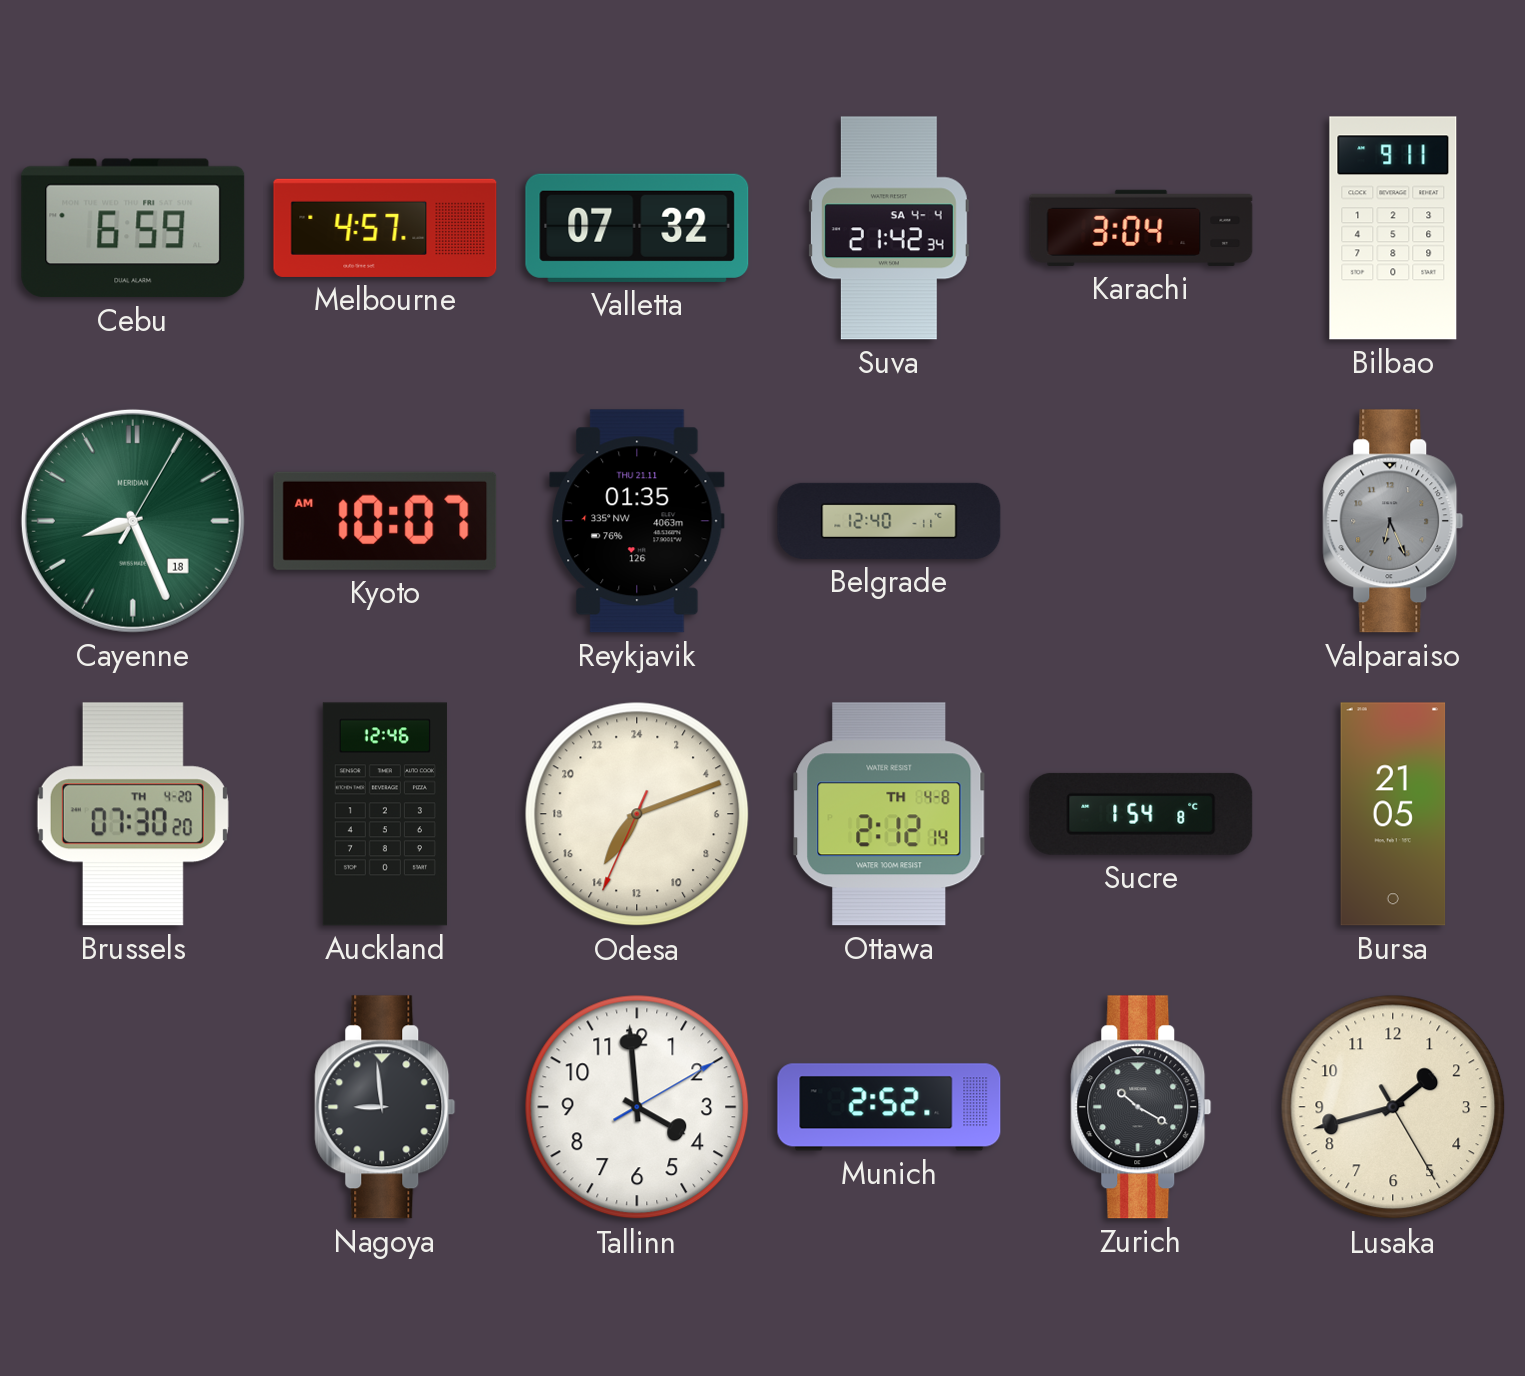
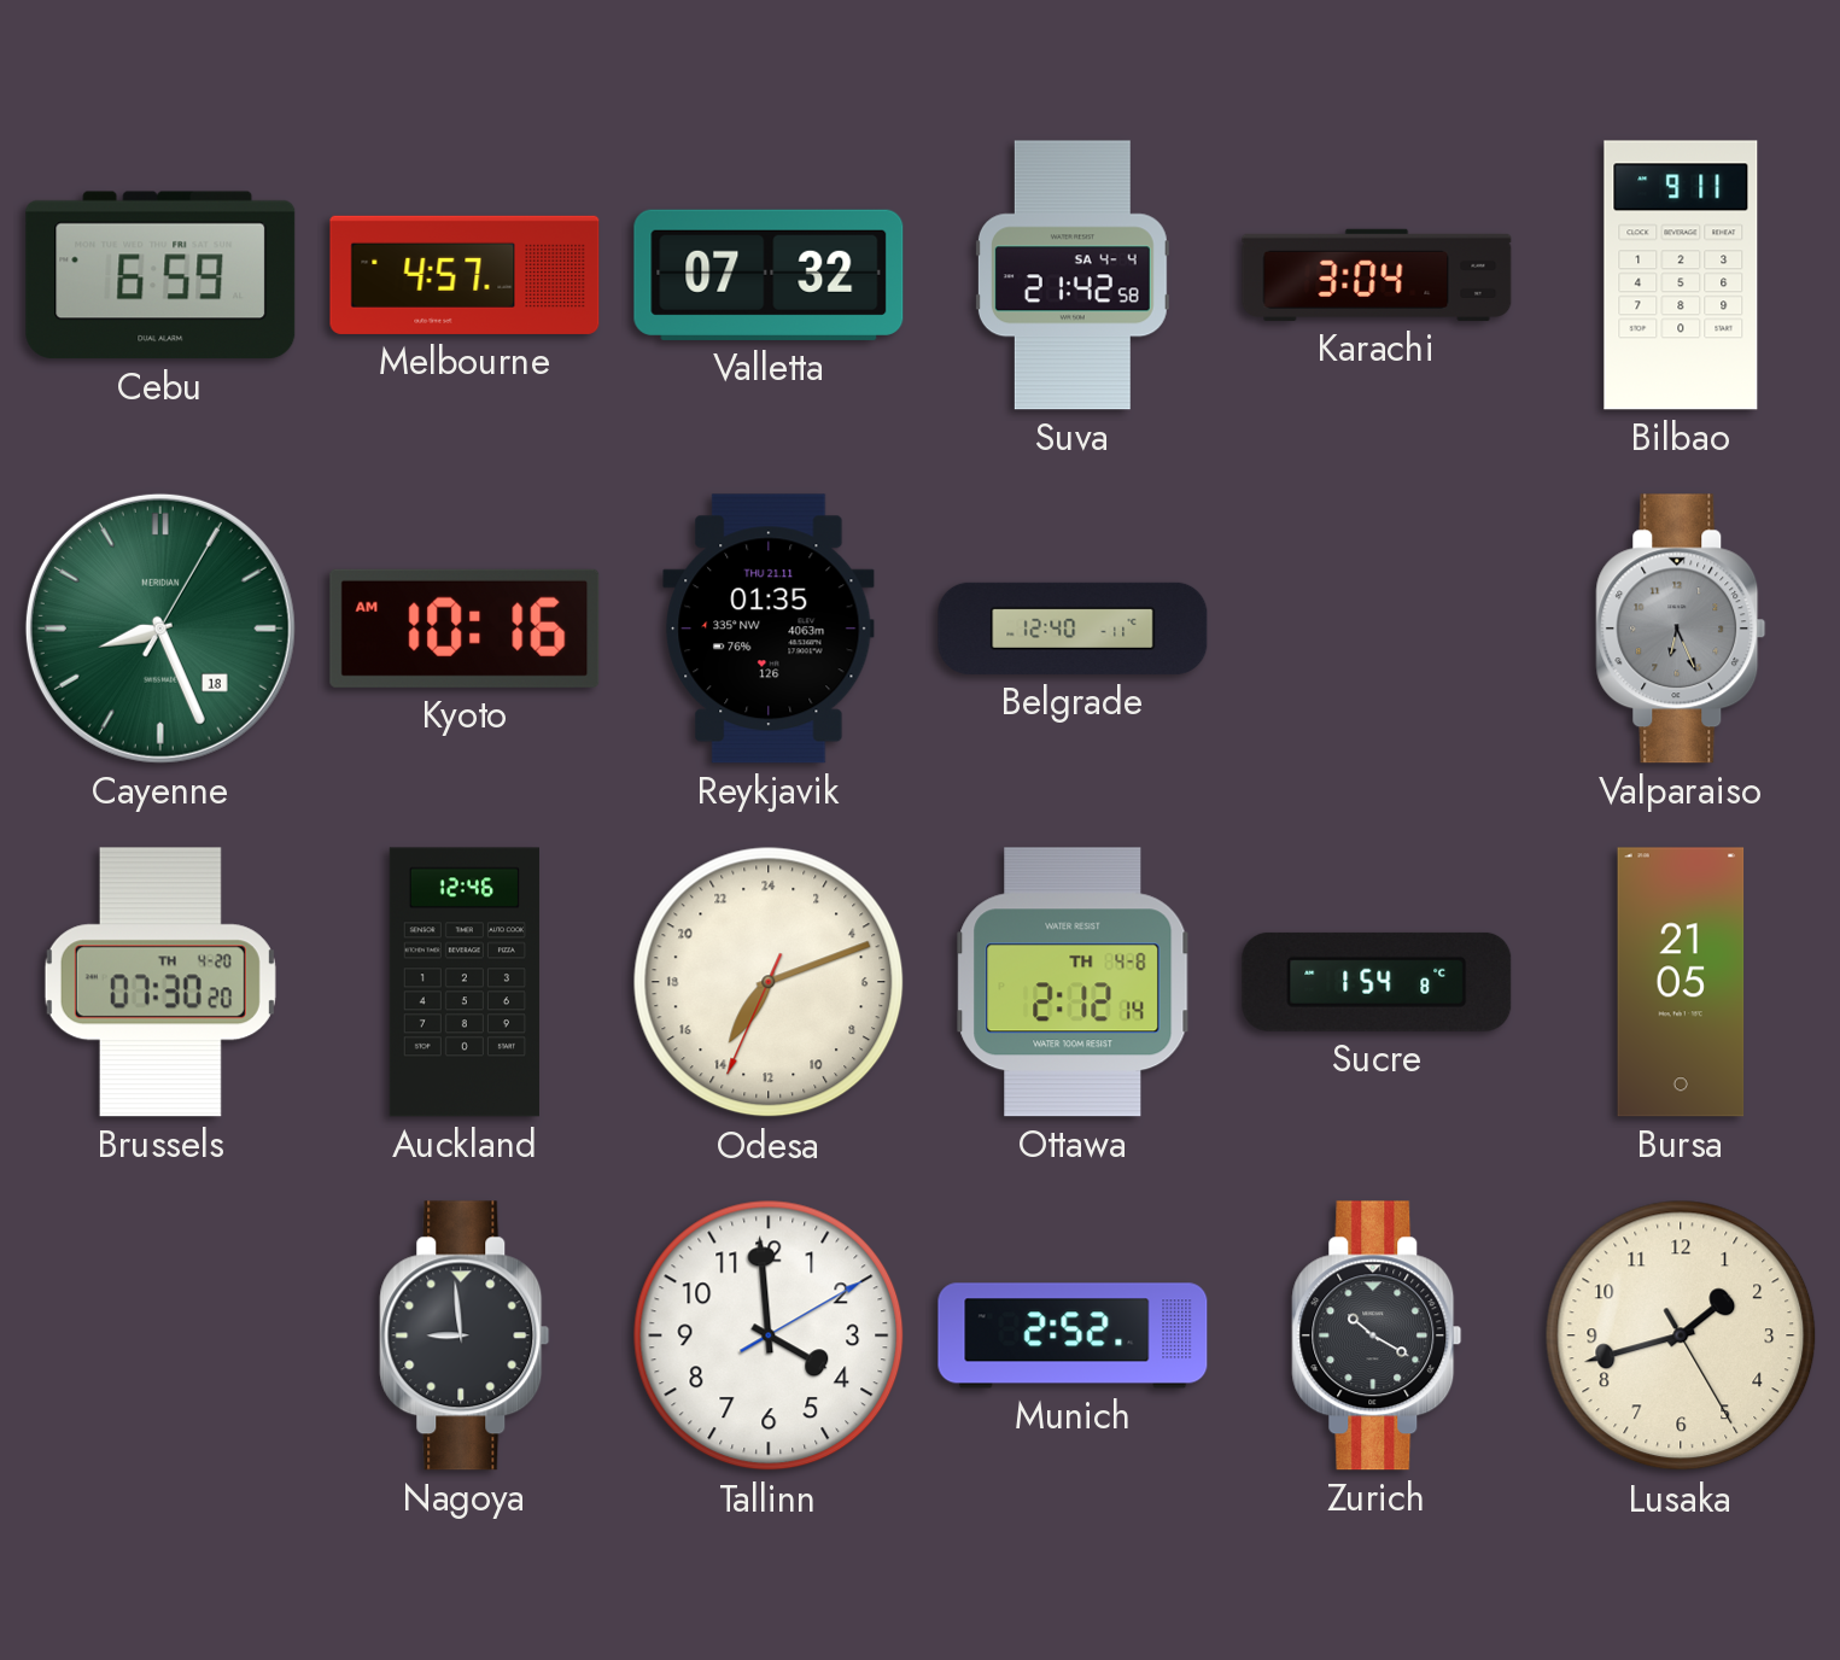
Suva: 21:42:34 -> 21:42:58
Kyoto: 10:07 -> 10:16
